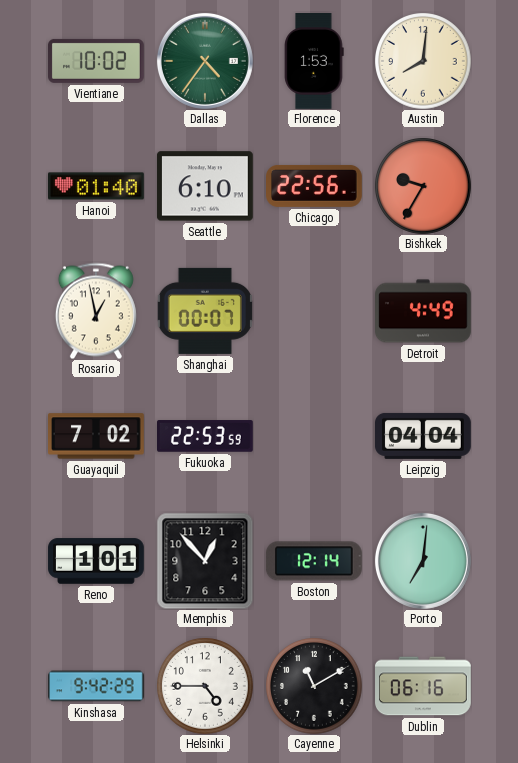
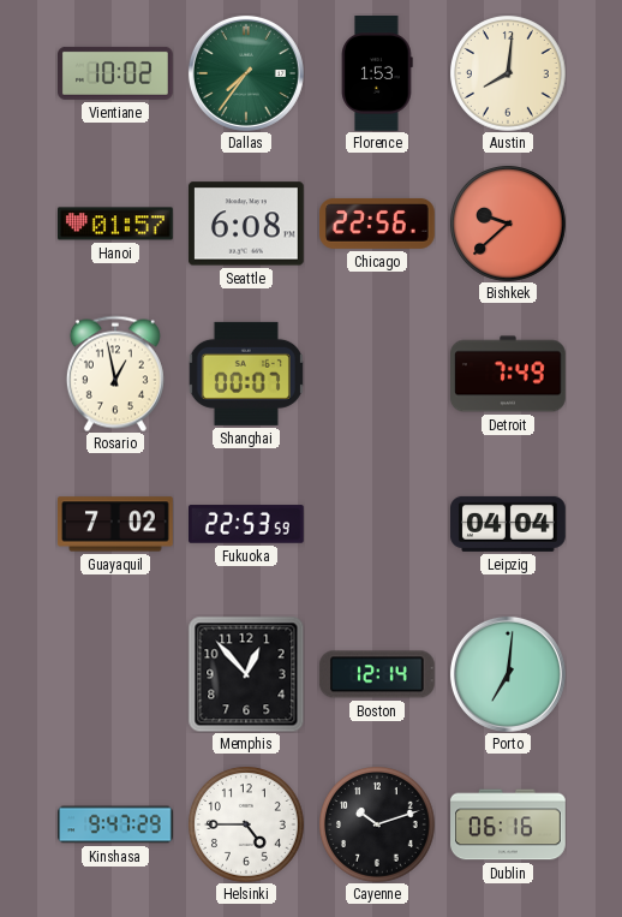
Dallas: 4:36 -> 7:36
Hanoi: 01:40 -> 01:57
Seattle: 6:10 -> 6:08
Bishkek: 9:35 -> 9:38
Detroit: 4:49 -> 7:49
Reno: 1:01 -> none
Kinshasa: 9:42 -> 9:47
Cayenne: 11:10 -> 10:12
